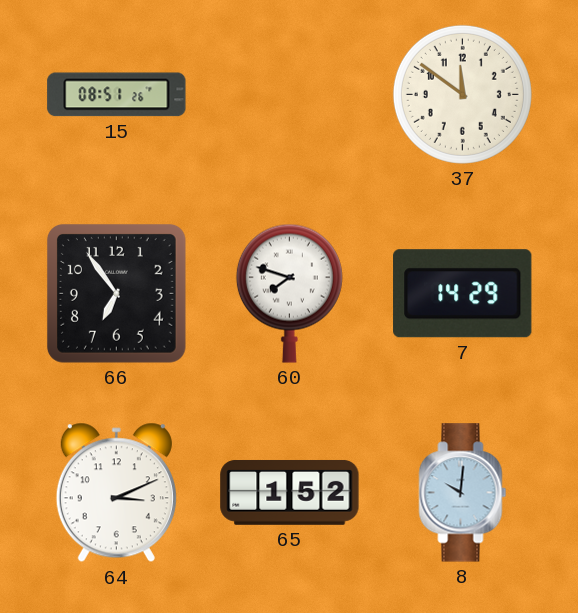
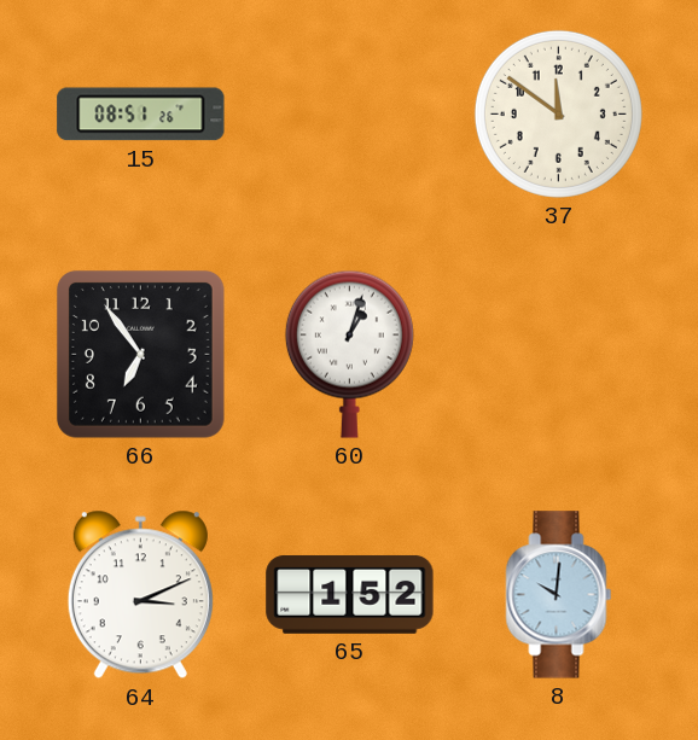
60: 7:48 -> 1:03
7: 14:29 -> none
